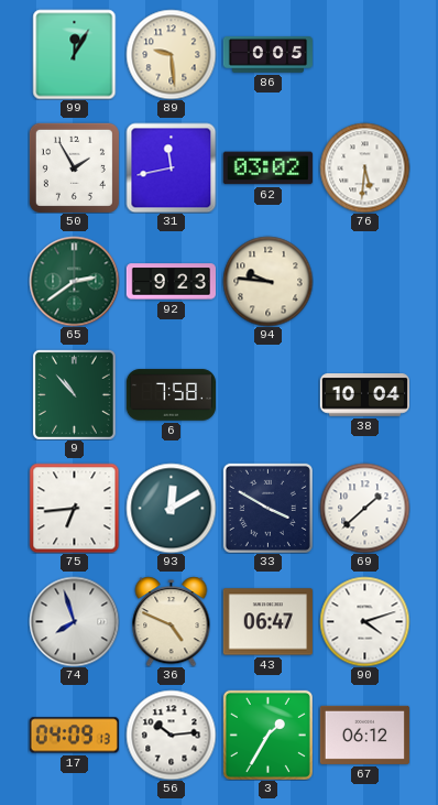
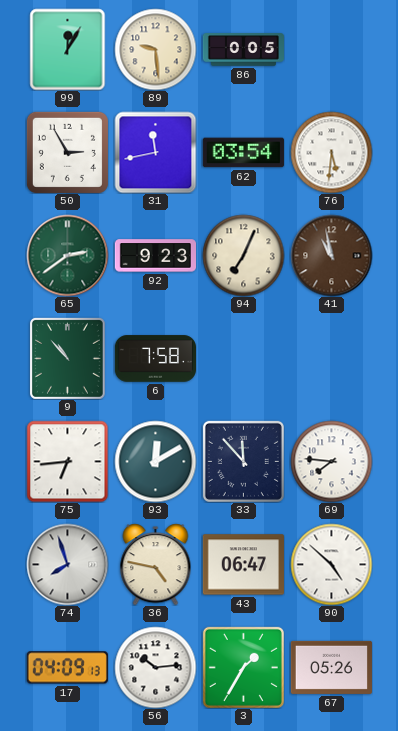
50: 1:55 -> 2:55
62: 03:02 -> 03:54
94: 9:46 -> 7:04
41: none -> 10:58
38: 10:04 -> none
33: 3:50 -> 11:53
69: 1:38 -> 7:46
36: 4:49 -> 4:47
90: 4:12 -> 4:52
67: 06:12 -> 05:26
